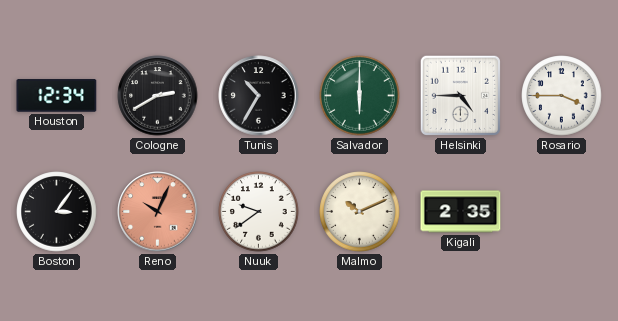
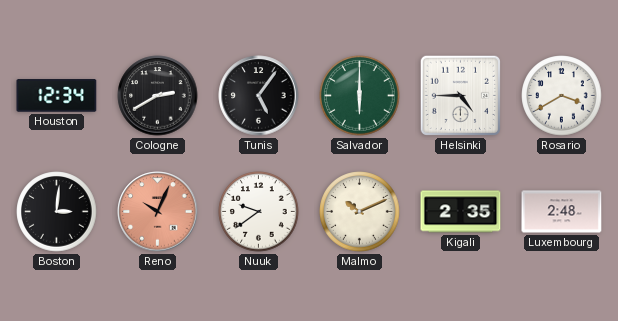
Tunis: 10:35 -> 5:06
Rosario: 3:45 -> 3:40
Boston: 3:06 -> 3:01
Luxembourg: none -> 2:48
